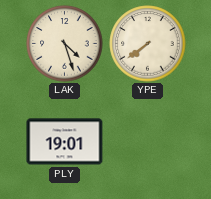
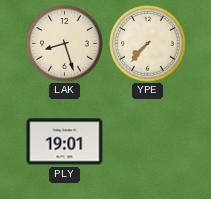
LAK: 4:27 -> 8:27
YPE: 7:39 -> 7:37
